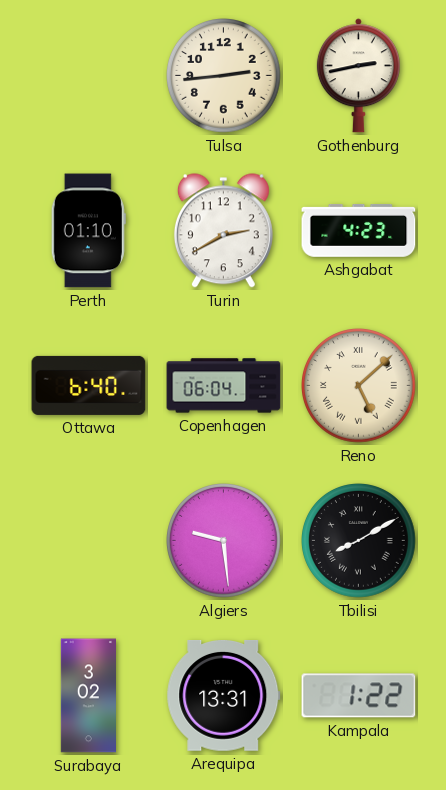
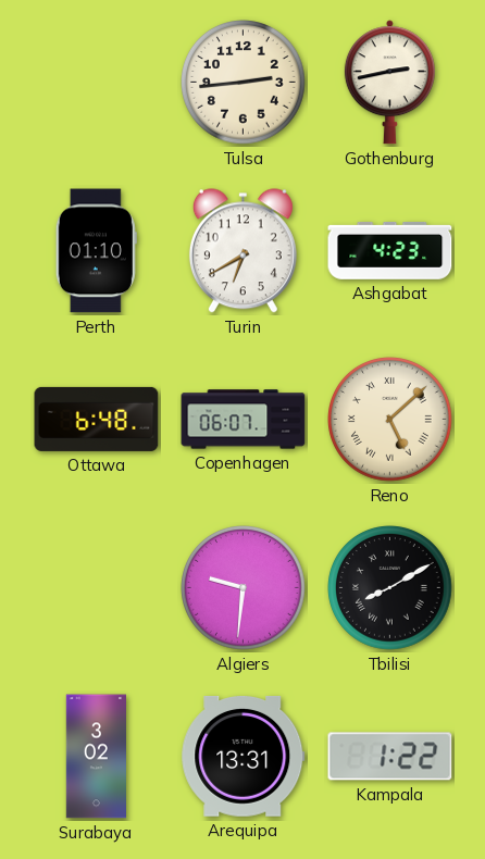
Turin: 2:40 -> 6:40
Ottawa: 6:40 -> 6:48
Copenhagen: 06:04 -> 06:07
Algiers: 9:29 -> 9:31
